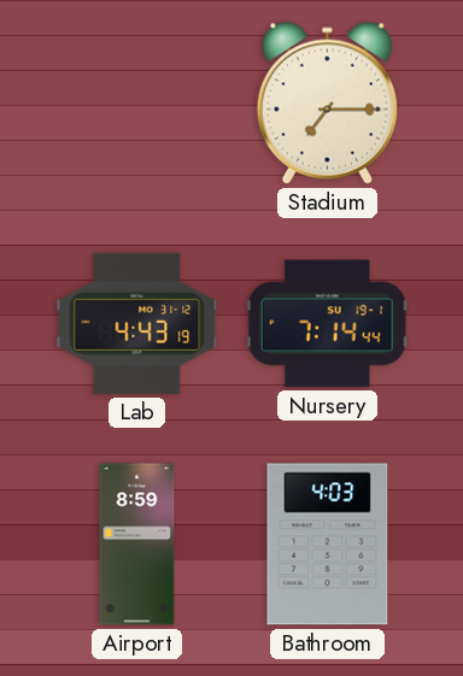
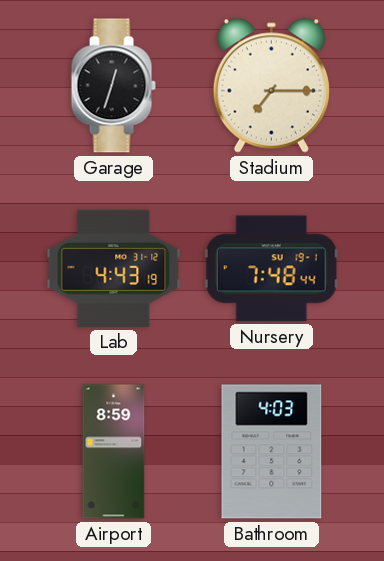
Garage: none -> 12:33
Nursery: 7:14 -> 7:48
